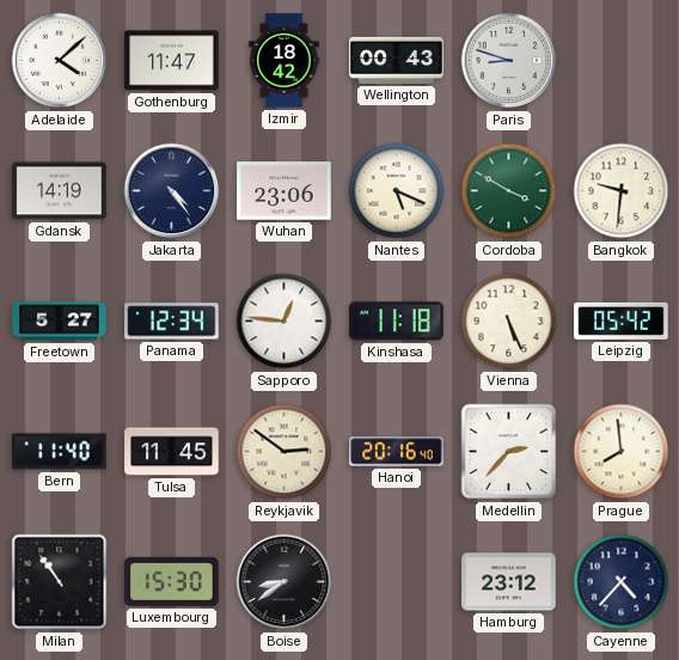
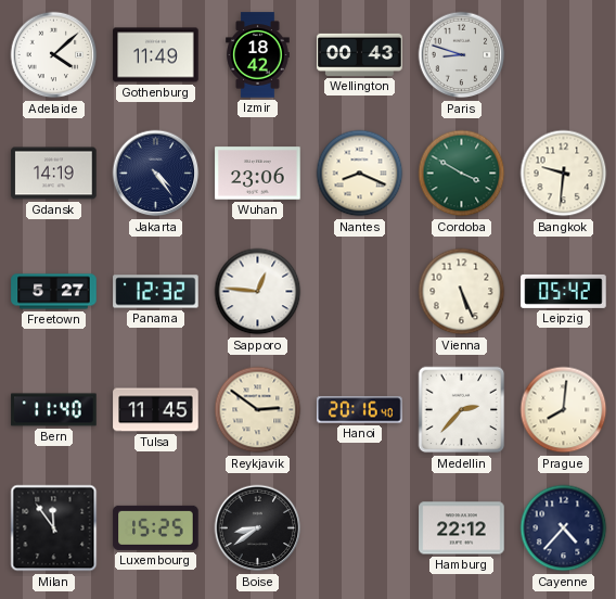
Gothenburg: 11:47 -> 11:49
Nantes: 5:19 -> 8:19
Panama: 12:34 -> 12:32
Kinshasa: 11:18 -> none
Prague: 7:59 -> 8:01
Milan: 10:54 -> 11:54
Luxembourg: 15:30 -> 15:25
Hamburg: 23:12 -> 22:12
